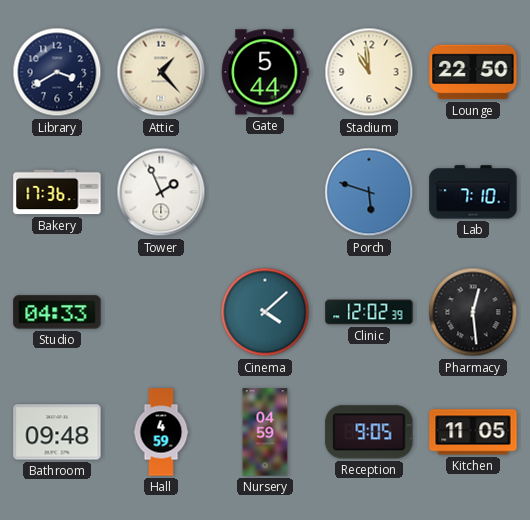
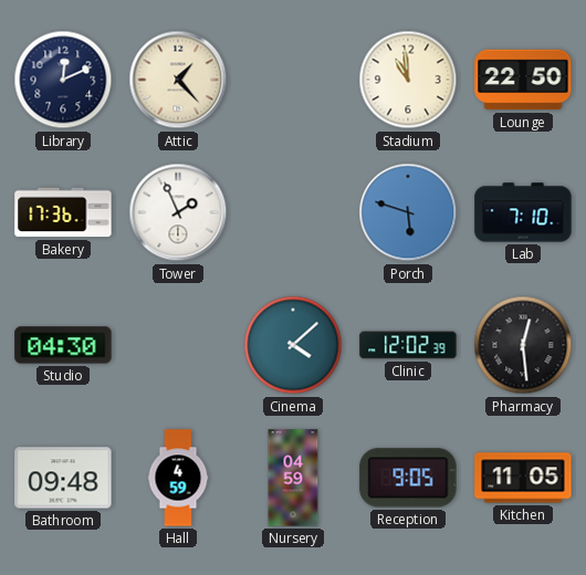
Library: 3:40 -> 12:11
Gate: 5:44 -> none
Studio: 04:33 -> 04:30
